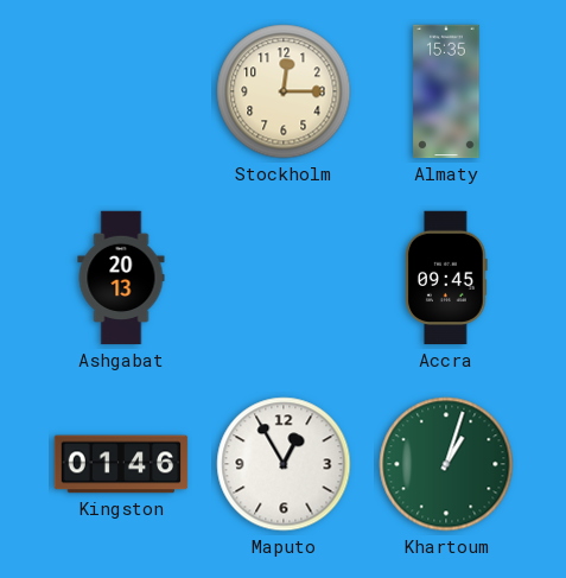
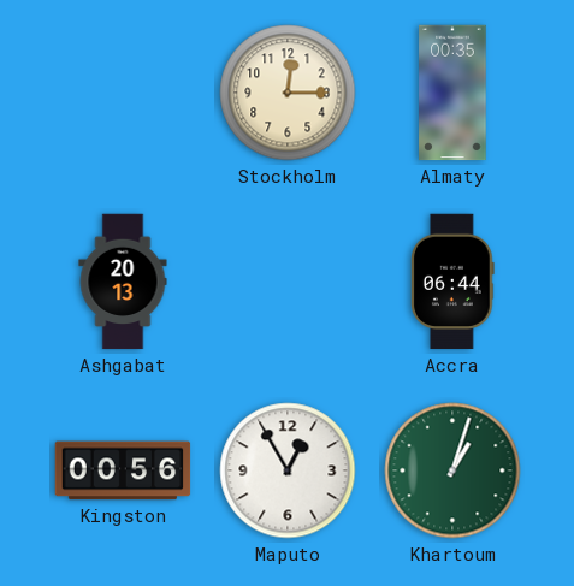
Almaty: 15:35 -> 00:35
Accra: 09:45 -> 06:44
Kingston: 01:46 -> 00:56
